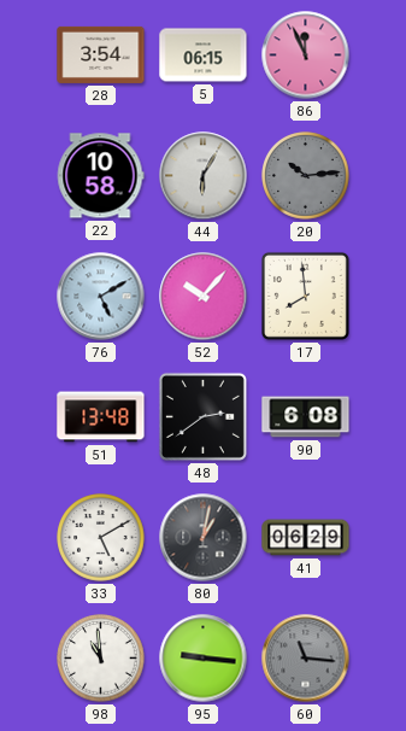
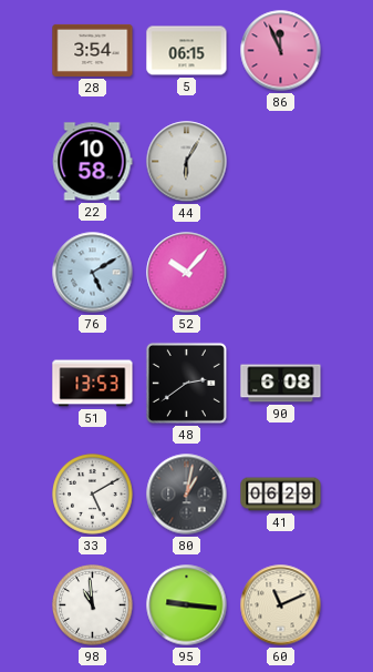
20: 10:14 -> none
17: 7:59 -> none
51: 13:48 -> 13:53
60: 11:16 -> 11:11
60 dial: grey -> cream
